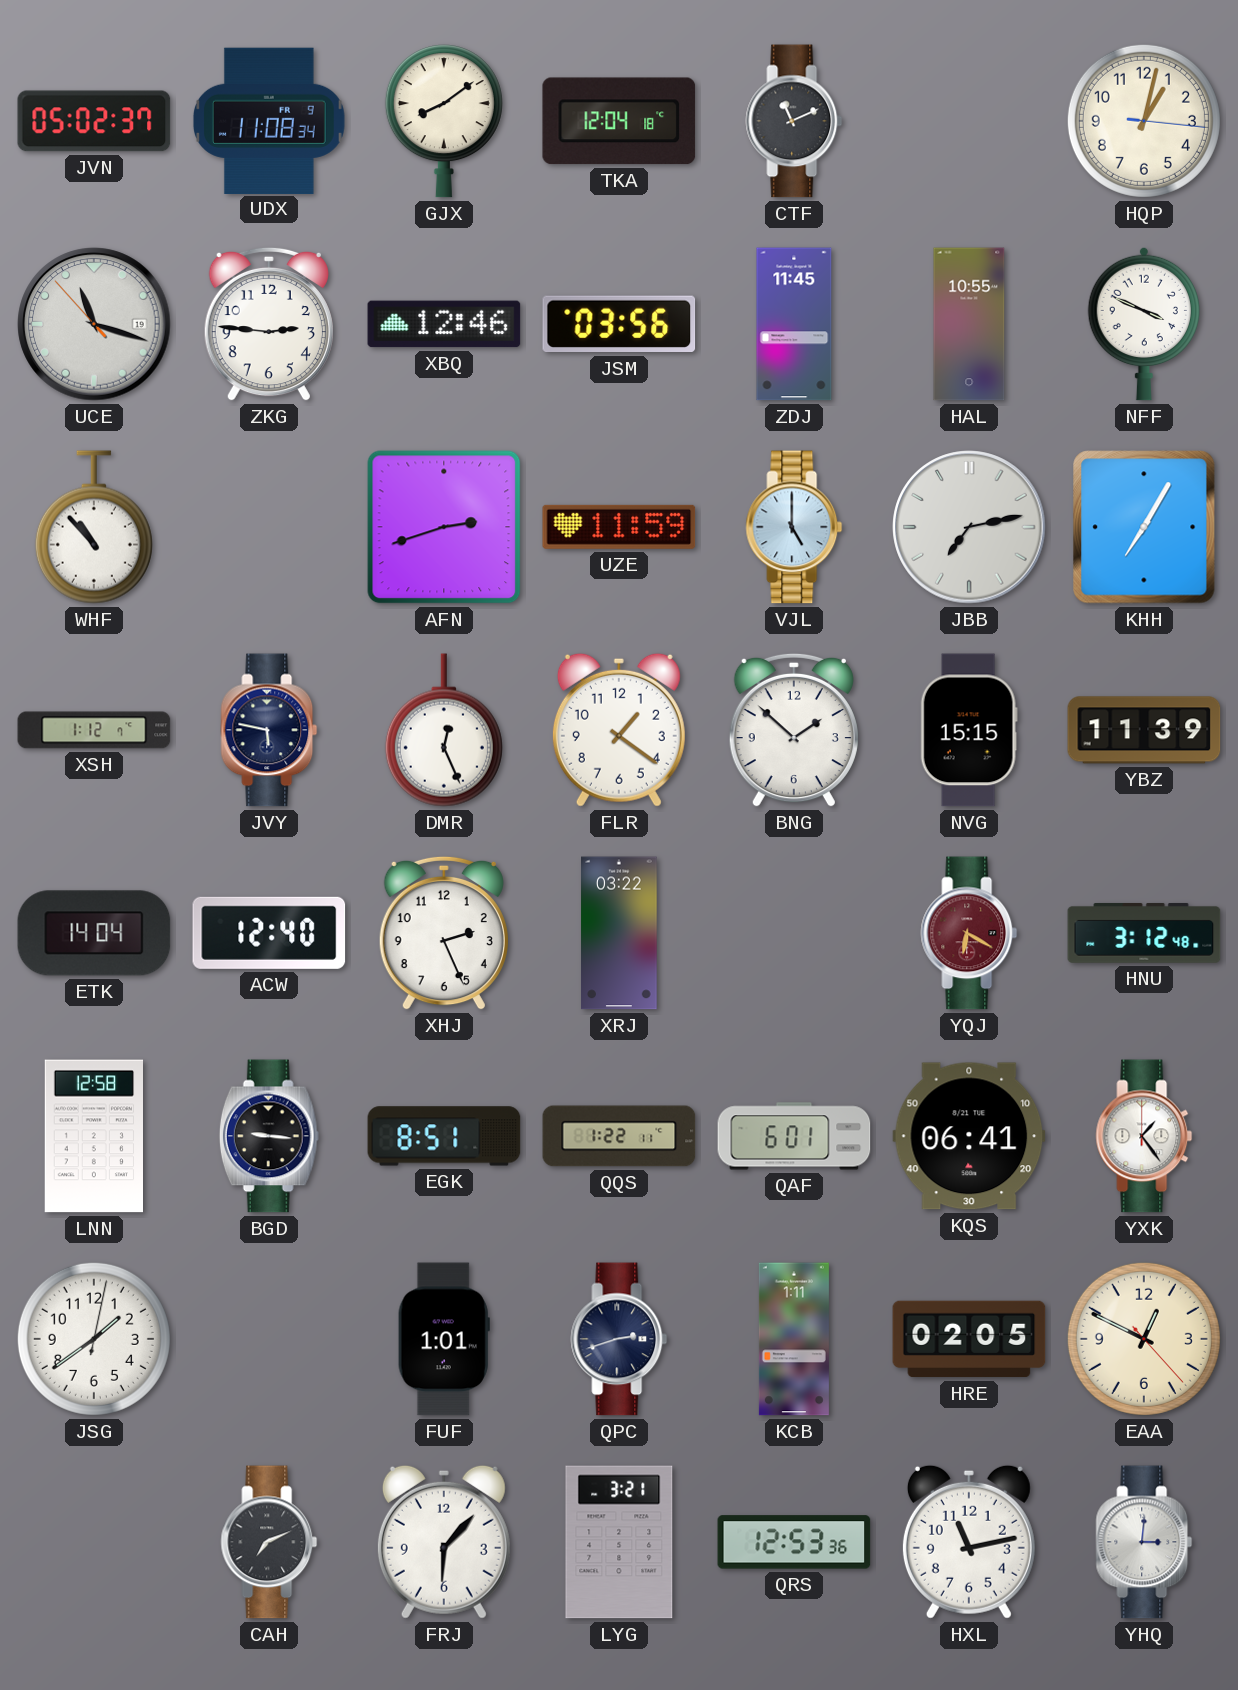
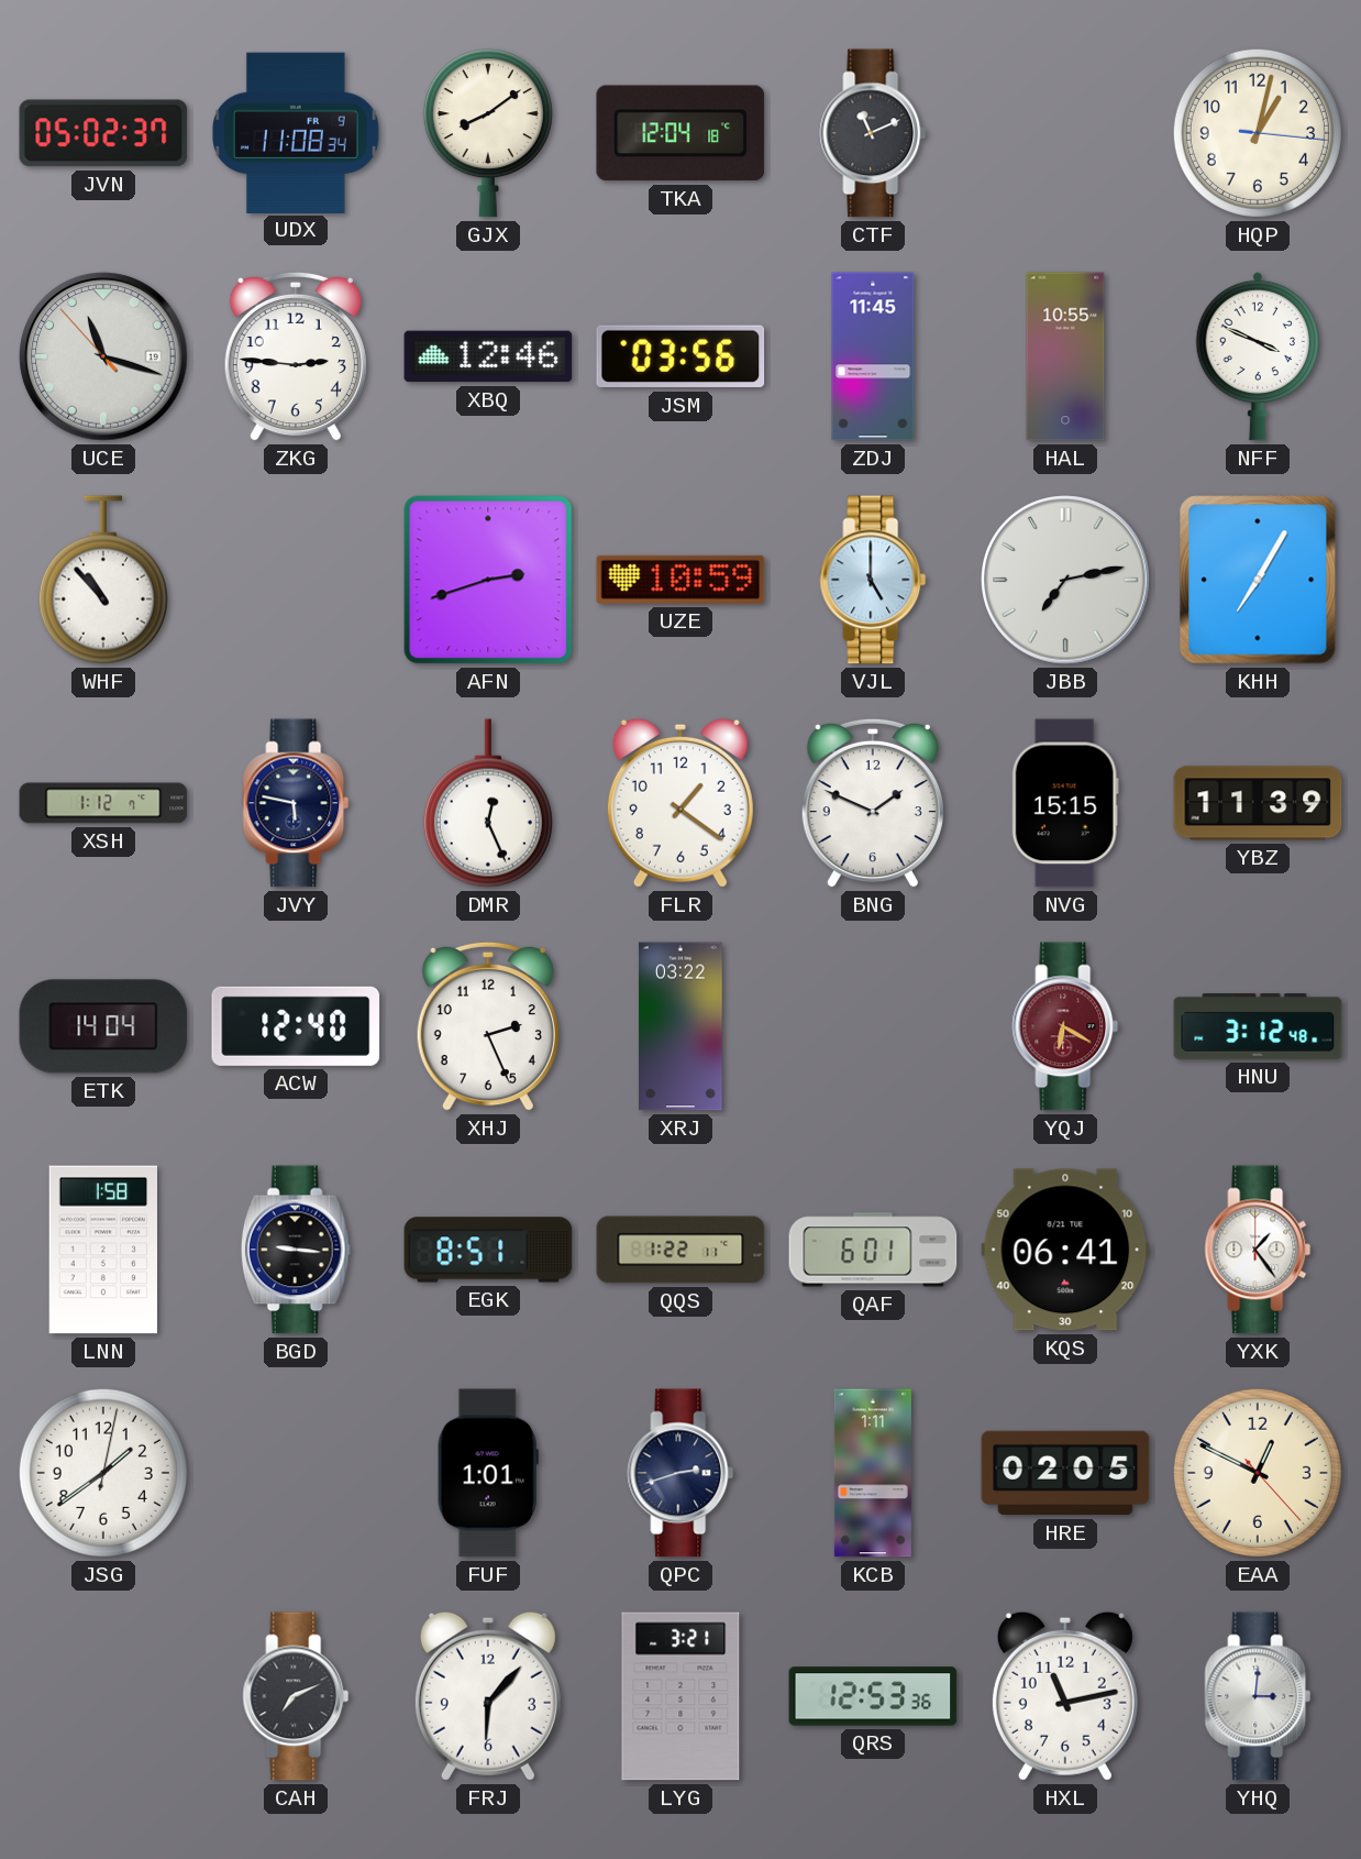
UZE: 11:59 -> 10:59
BNG: 1:52 -> 1:49
LNN: 12:58 -> 1:58
